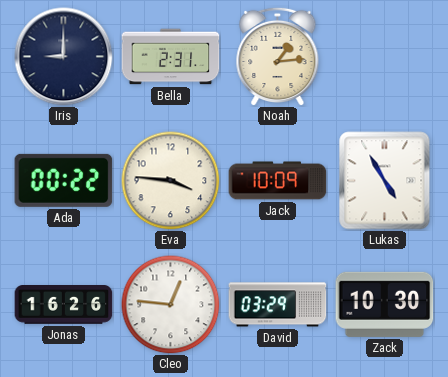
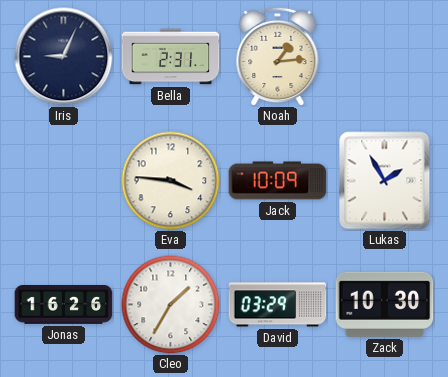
Iris: 9:00 -> 9:04
Ada: 00:22 -> none
Lukas: 4:55 -> 1:55
Cleo: 12:46 -> 1:35
